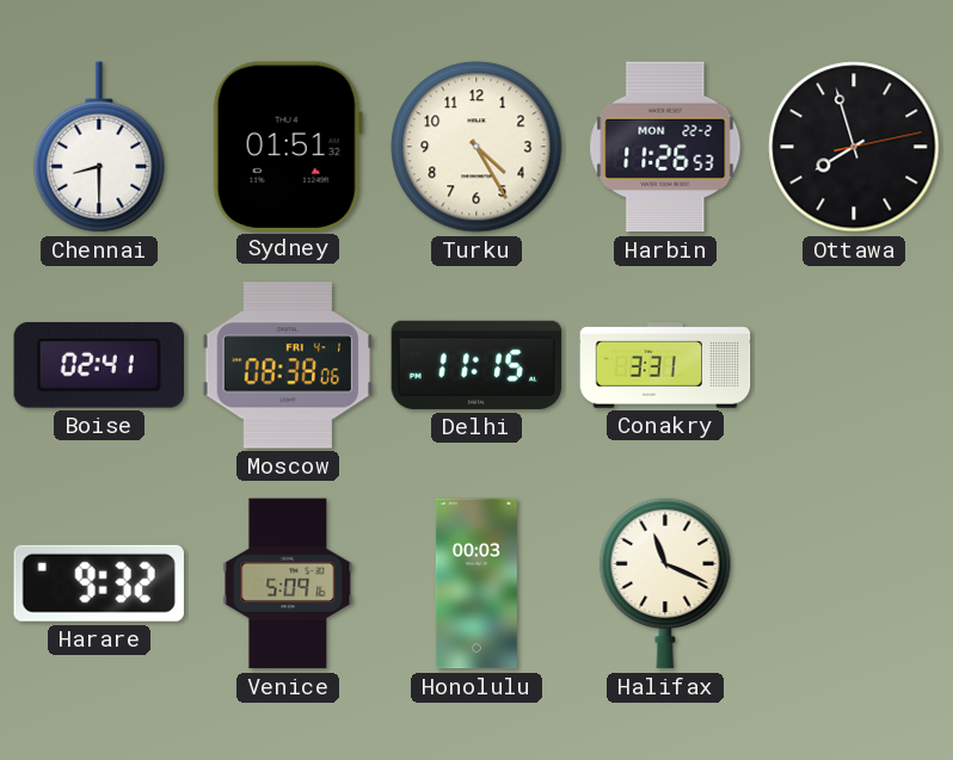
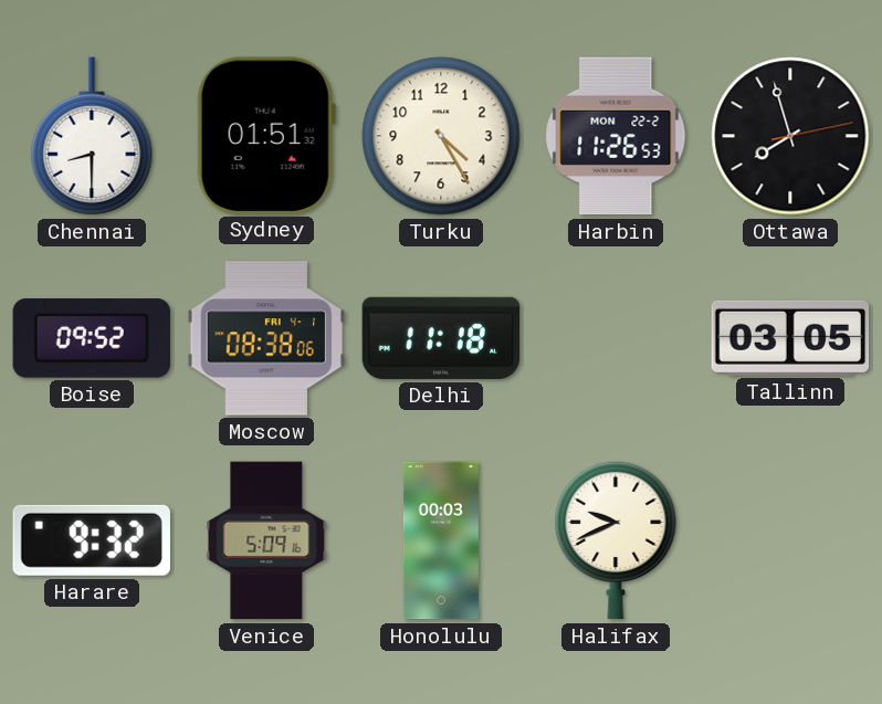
Boise: 02:41 -> 09:52
Delhi: 11:15 -> 11:18
Conakry: 3:31 -> none
Tallinn: none -> 03:05
Halifax: 11:19 -> 9:41
